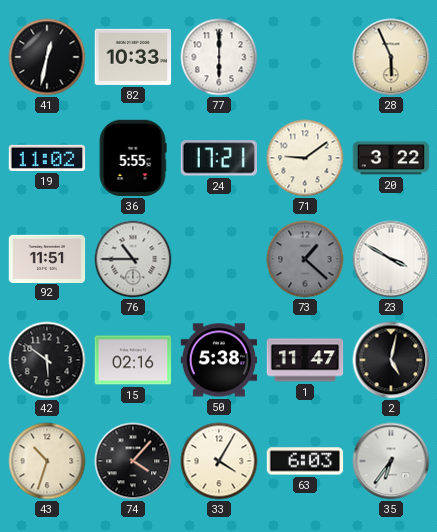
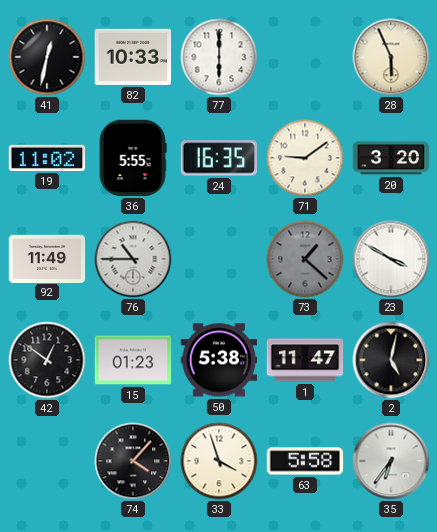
24: 17:21 -> 16:35
20: 3:22 -> 3:20
92: 11:51 -> 11:49
42: 5:51 -> 12:51
15: 02:16 -> 01:23
43: 10:33 -> none
33: 4:05 -> 3:57
63: 6:03 -> 5:58
